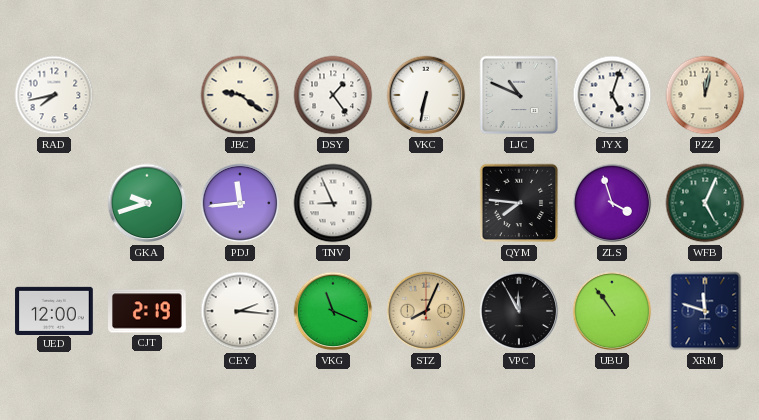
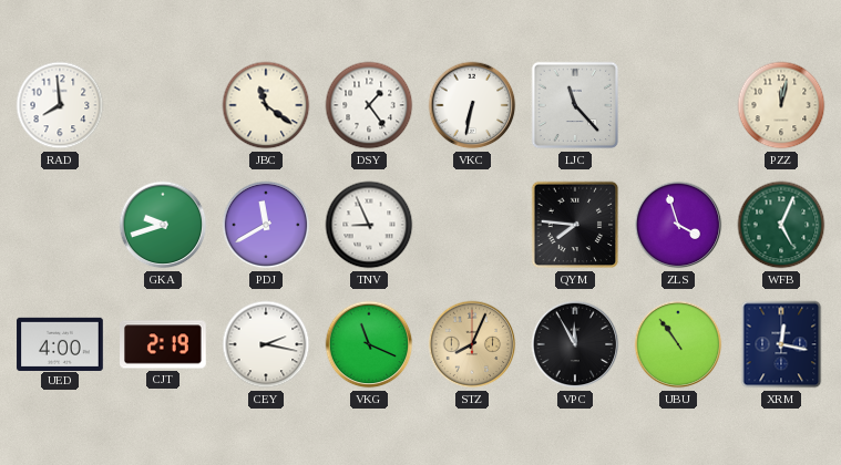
RAD: 7:43 -> 7:59
JBC: 9:21 -> 11:21
LJC: 10:49 -> 11:23
JYX: 5:03 -> none
PDJ: 11:44 -> 11:40
UED: 12:00 -> 4:00
CEY: 2:16 -> 2:17
XRM: 11:48 -> 12:17
